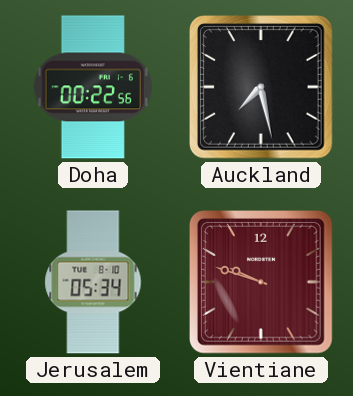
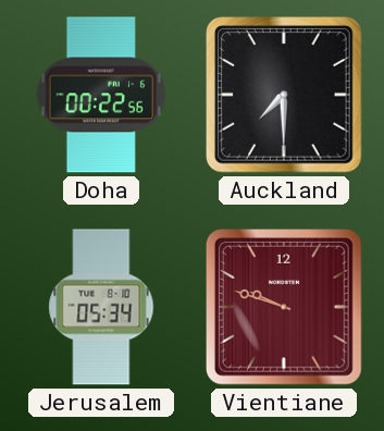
Auckland: 7:28 -> 7:30
